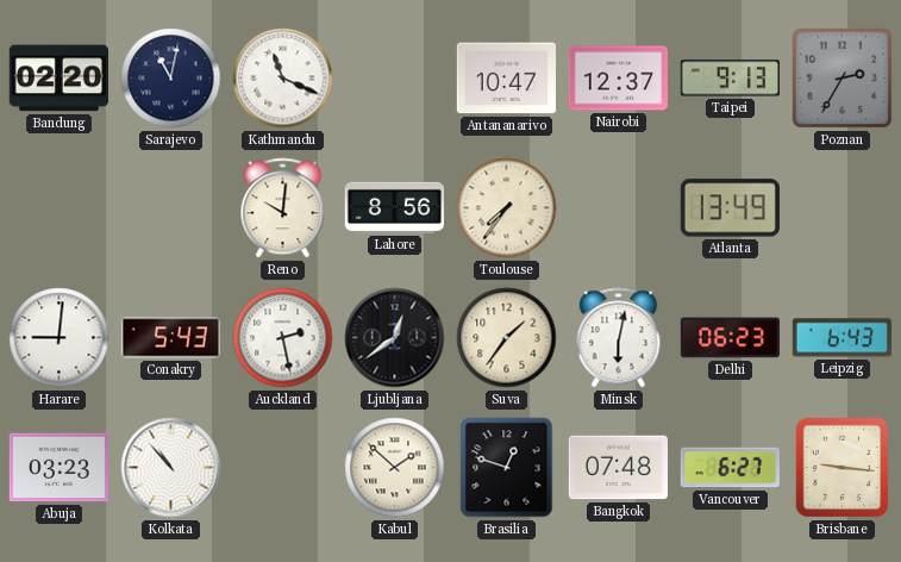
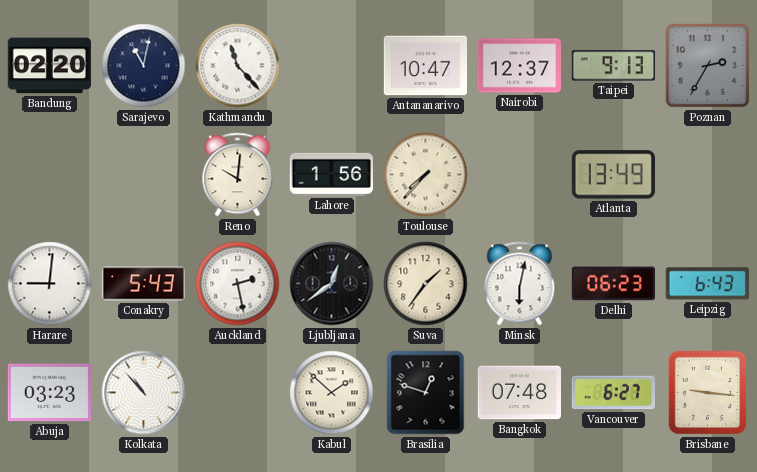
Kathmandu: 11:19 -> 11:23
Lahore: 8:56 -> 1:56
Toulouse: 7:36 -> 7:37
